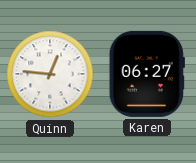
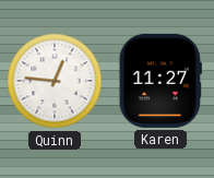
Karen: 06:27 -> 11:27
